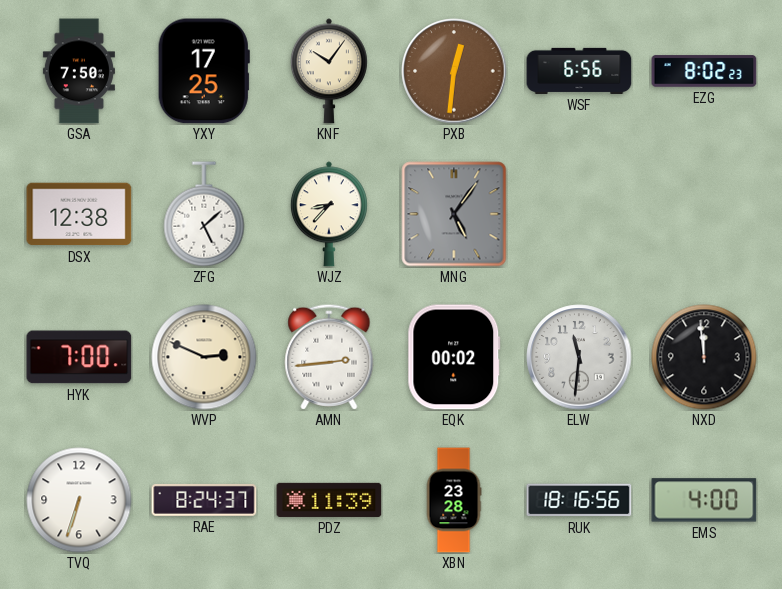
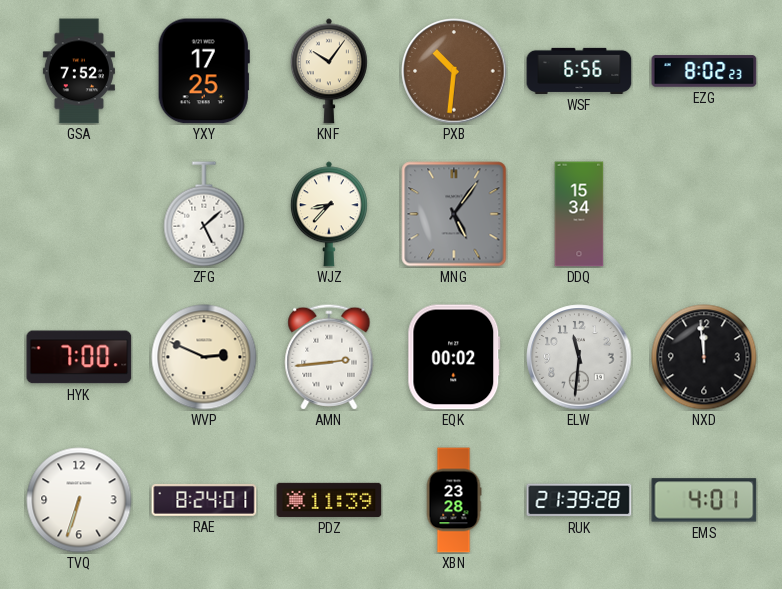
GSA: 7:50 -> 7:52
PXB: 12:31 -> 10:31
DSX: 12:38 -> none
DDQ: none -> 15:34
RAE: 8:24:37 -> 8:24:01
RUK: 18:16 -> 21:39
EMS: 4:00 -> 4:01
